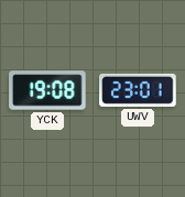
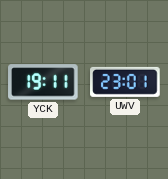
YCK: 19:08 -> 19:11
